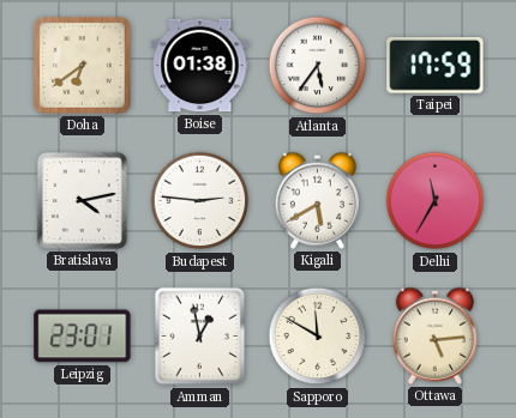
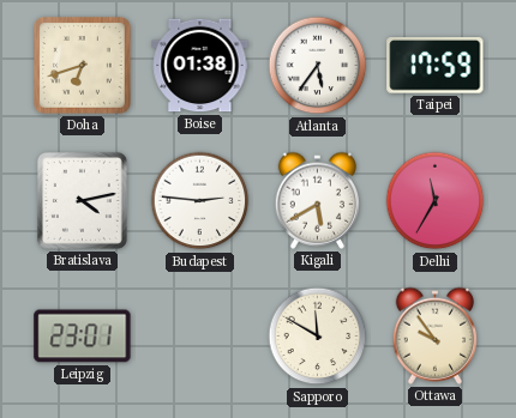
Doha: 6:39 -> 6:42
Amman: 12:58 -> none
Ottawa: 5:14 -> 9:54
